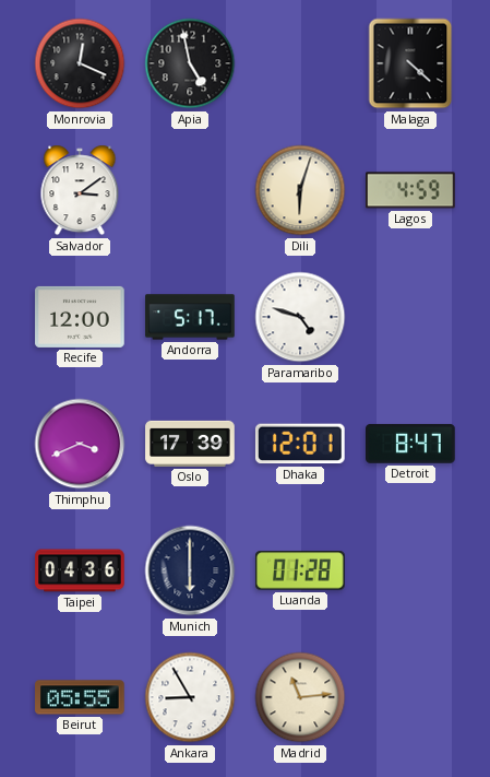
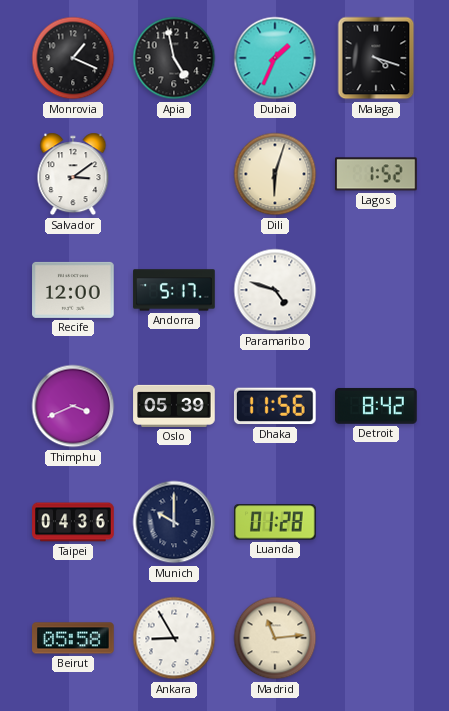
Monrovia: 12:19 -> 1:19
Dubai: none -> 1:34
Malaga: 4:22 -> 4:18
Lagos: 4:59 -> 1:52
Oslo: 17:39 -> 05:39
Dhaka: 12:01 -> 11:56
Detroit: 8:47 -> 8:42
Munich: 6:00 -> 10:00
Beirut: 05:55 -> 05:58
